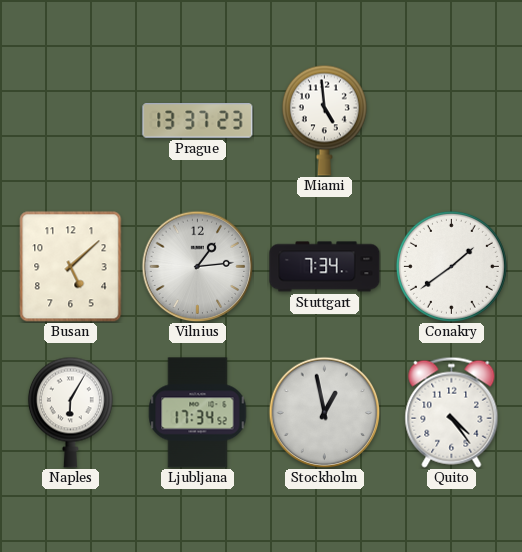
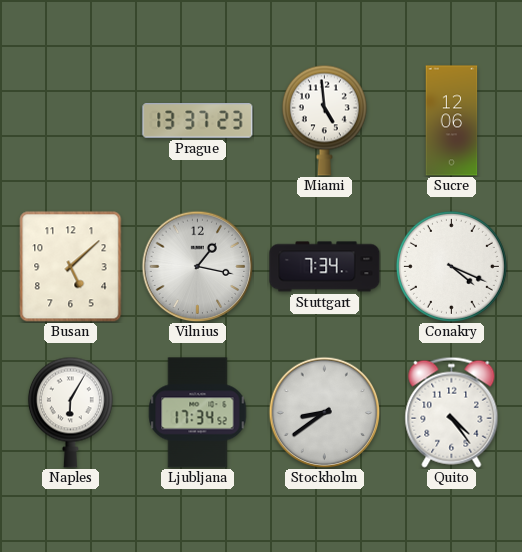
Sucre: none -> 12:06
Vilnius: 1:14 -> 1:17
Conakry: 1:39 -> 4:19
Stockholm: 12:58 -> 8:39
